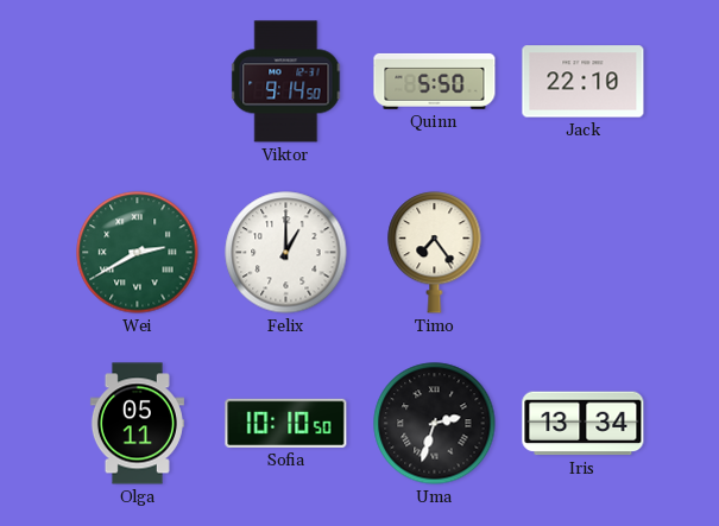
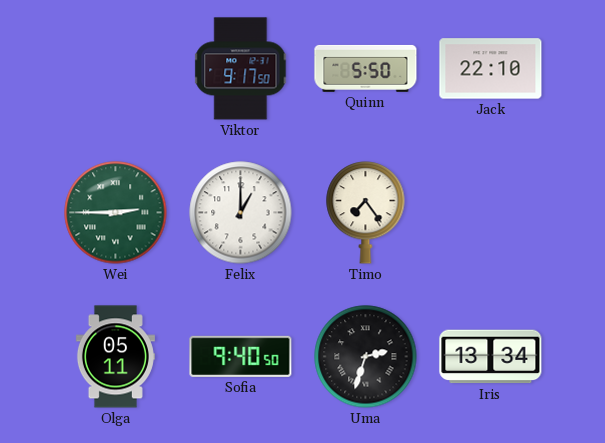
Viktor: 9:14 -> 9:17
Wei: 2:40 -> 2:45
Sofia: 10:10 -> 9:40
